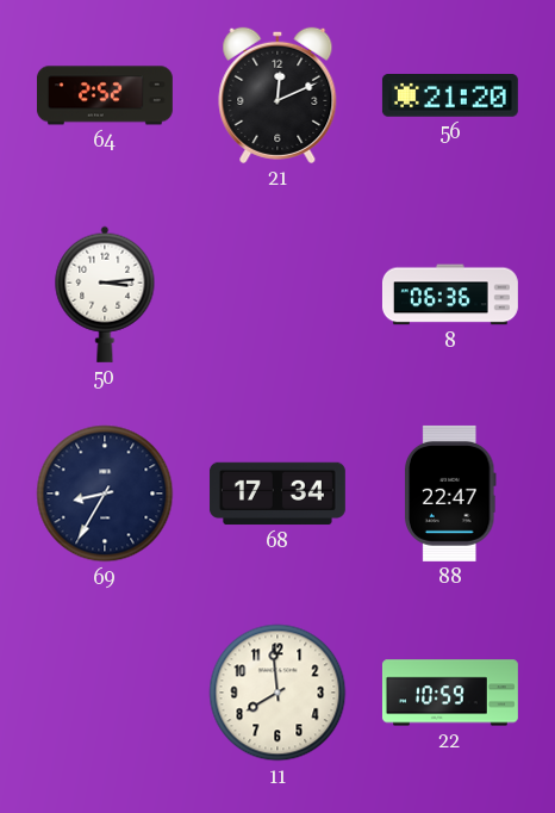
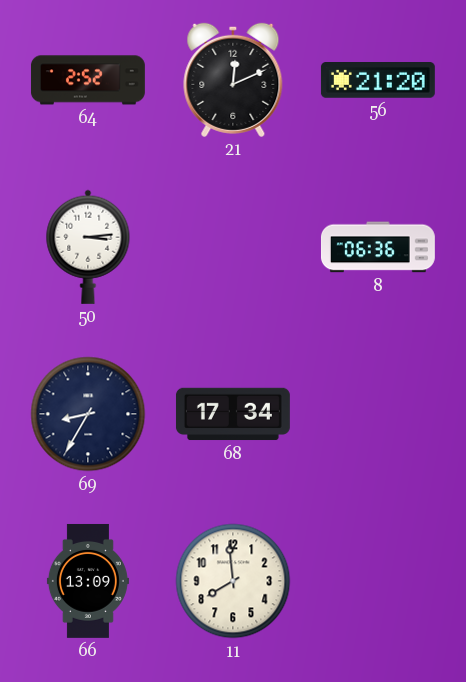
88: 22:47 -> none
66: none -> 13:09
22: 10:59 -> none
